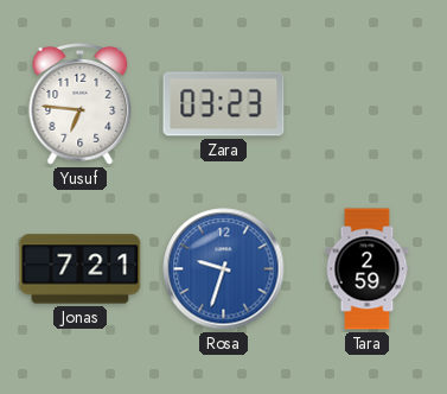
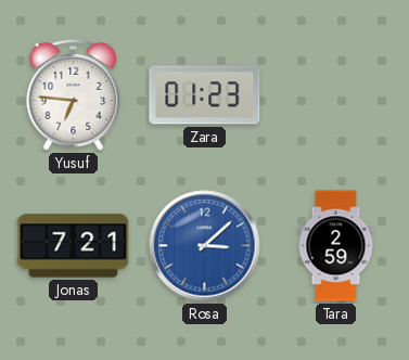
Zara: 03:23 -> 01:23
Rosa: 9:33 -> 3:08
